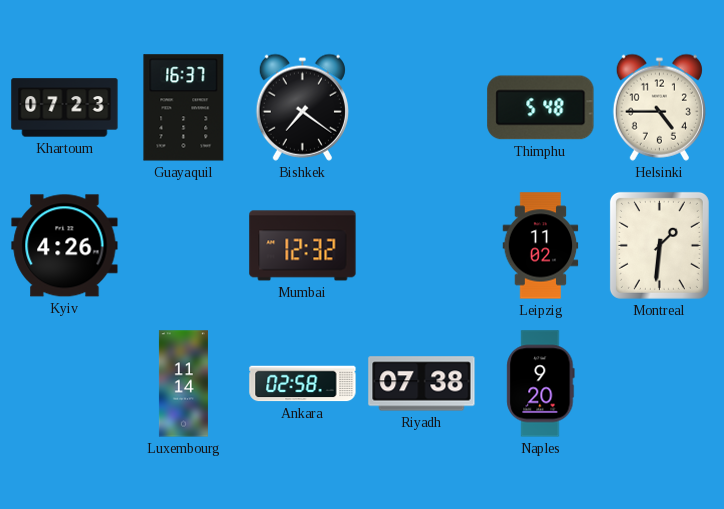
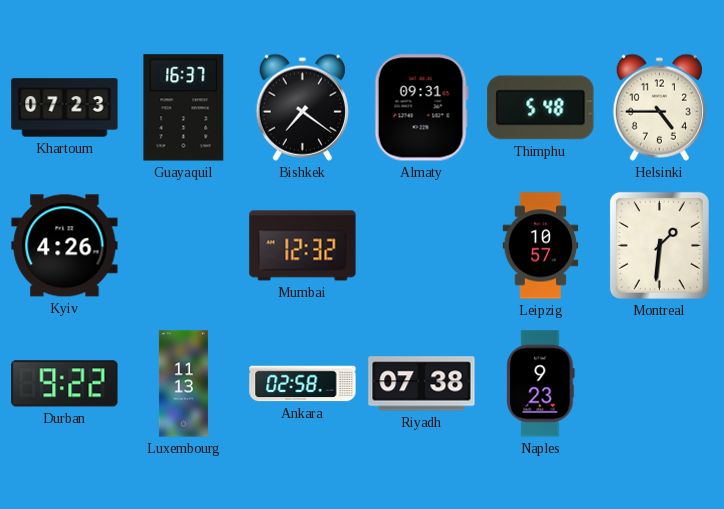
Almaty: none -> 09:31
Leipzig: 11:02 -> 10:57
Durban: none -> 9:22
Luxembourg: 11:14 -> 11:13
Naples: 9:20 -> 9:23
